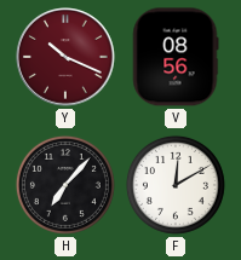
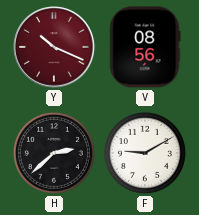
H: 7:07 -> 2:38
F: 12:10 -> 9:10
